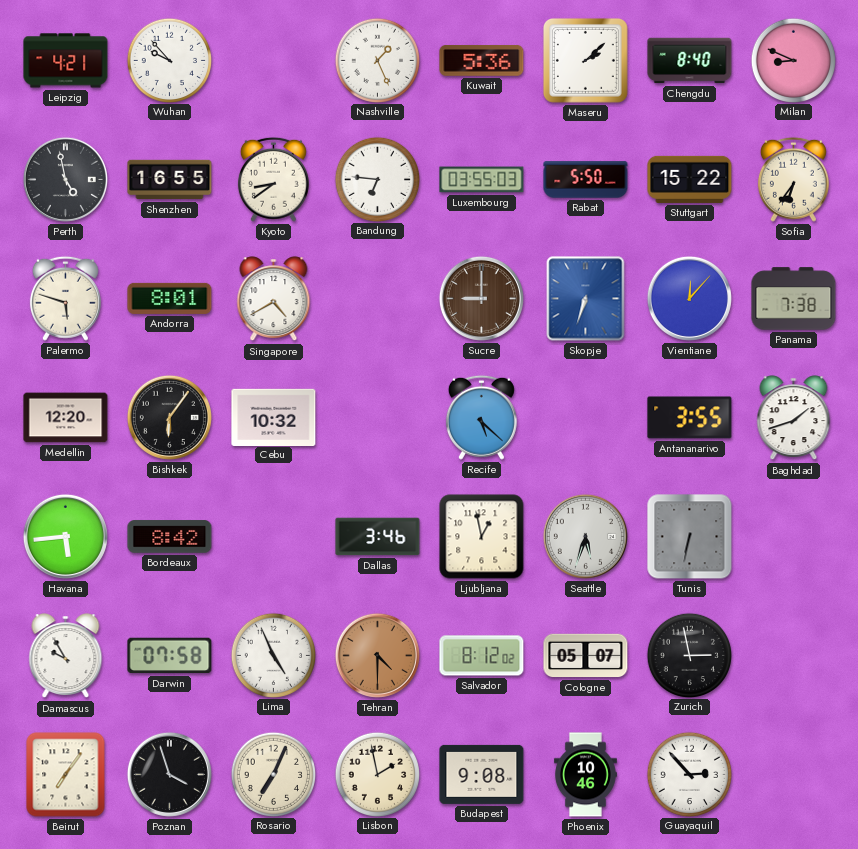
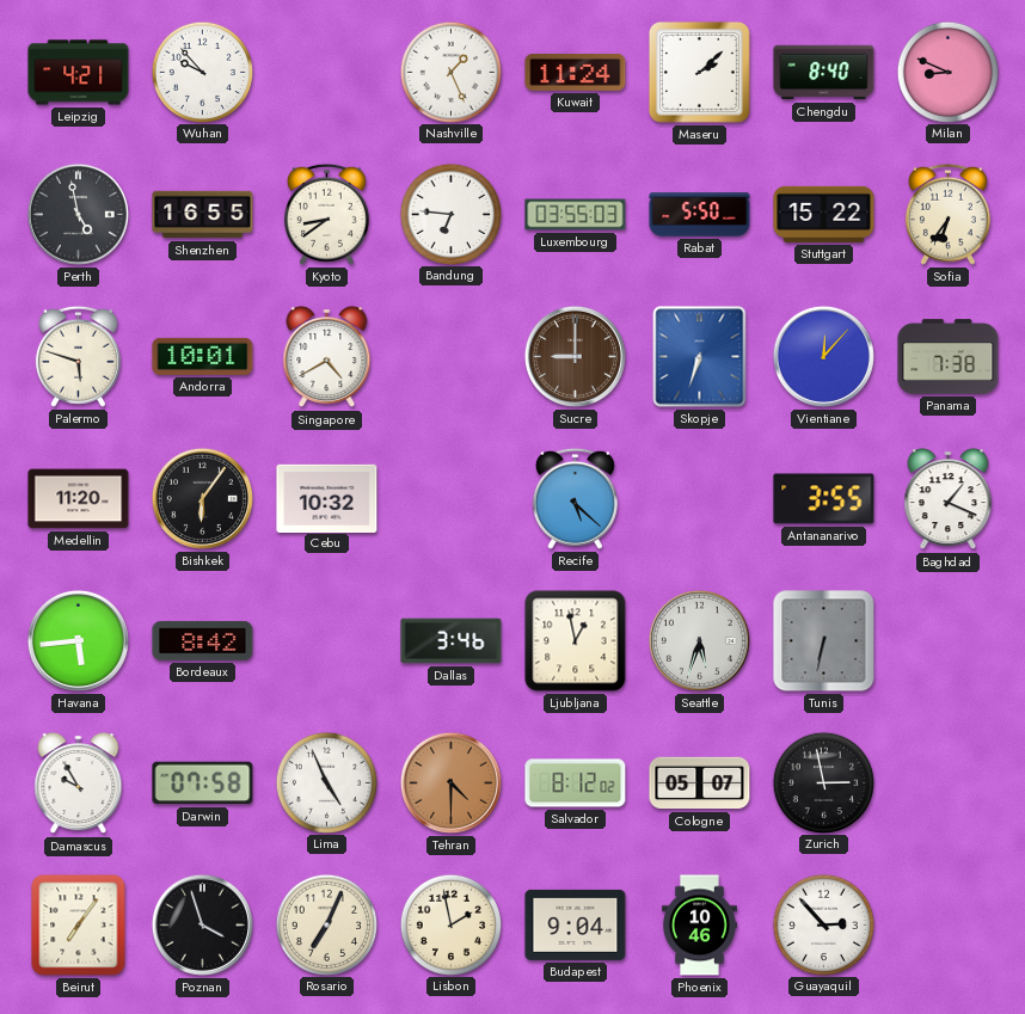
Kuwait: 5:36 -> 11:24
Andorra: 8:01 -> 10:01
Medellin: 12:20 -> 11:20
Baghdad: 1:42 -> 1:19
Budapest: 9:08 -> 9:04
